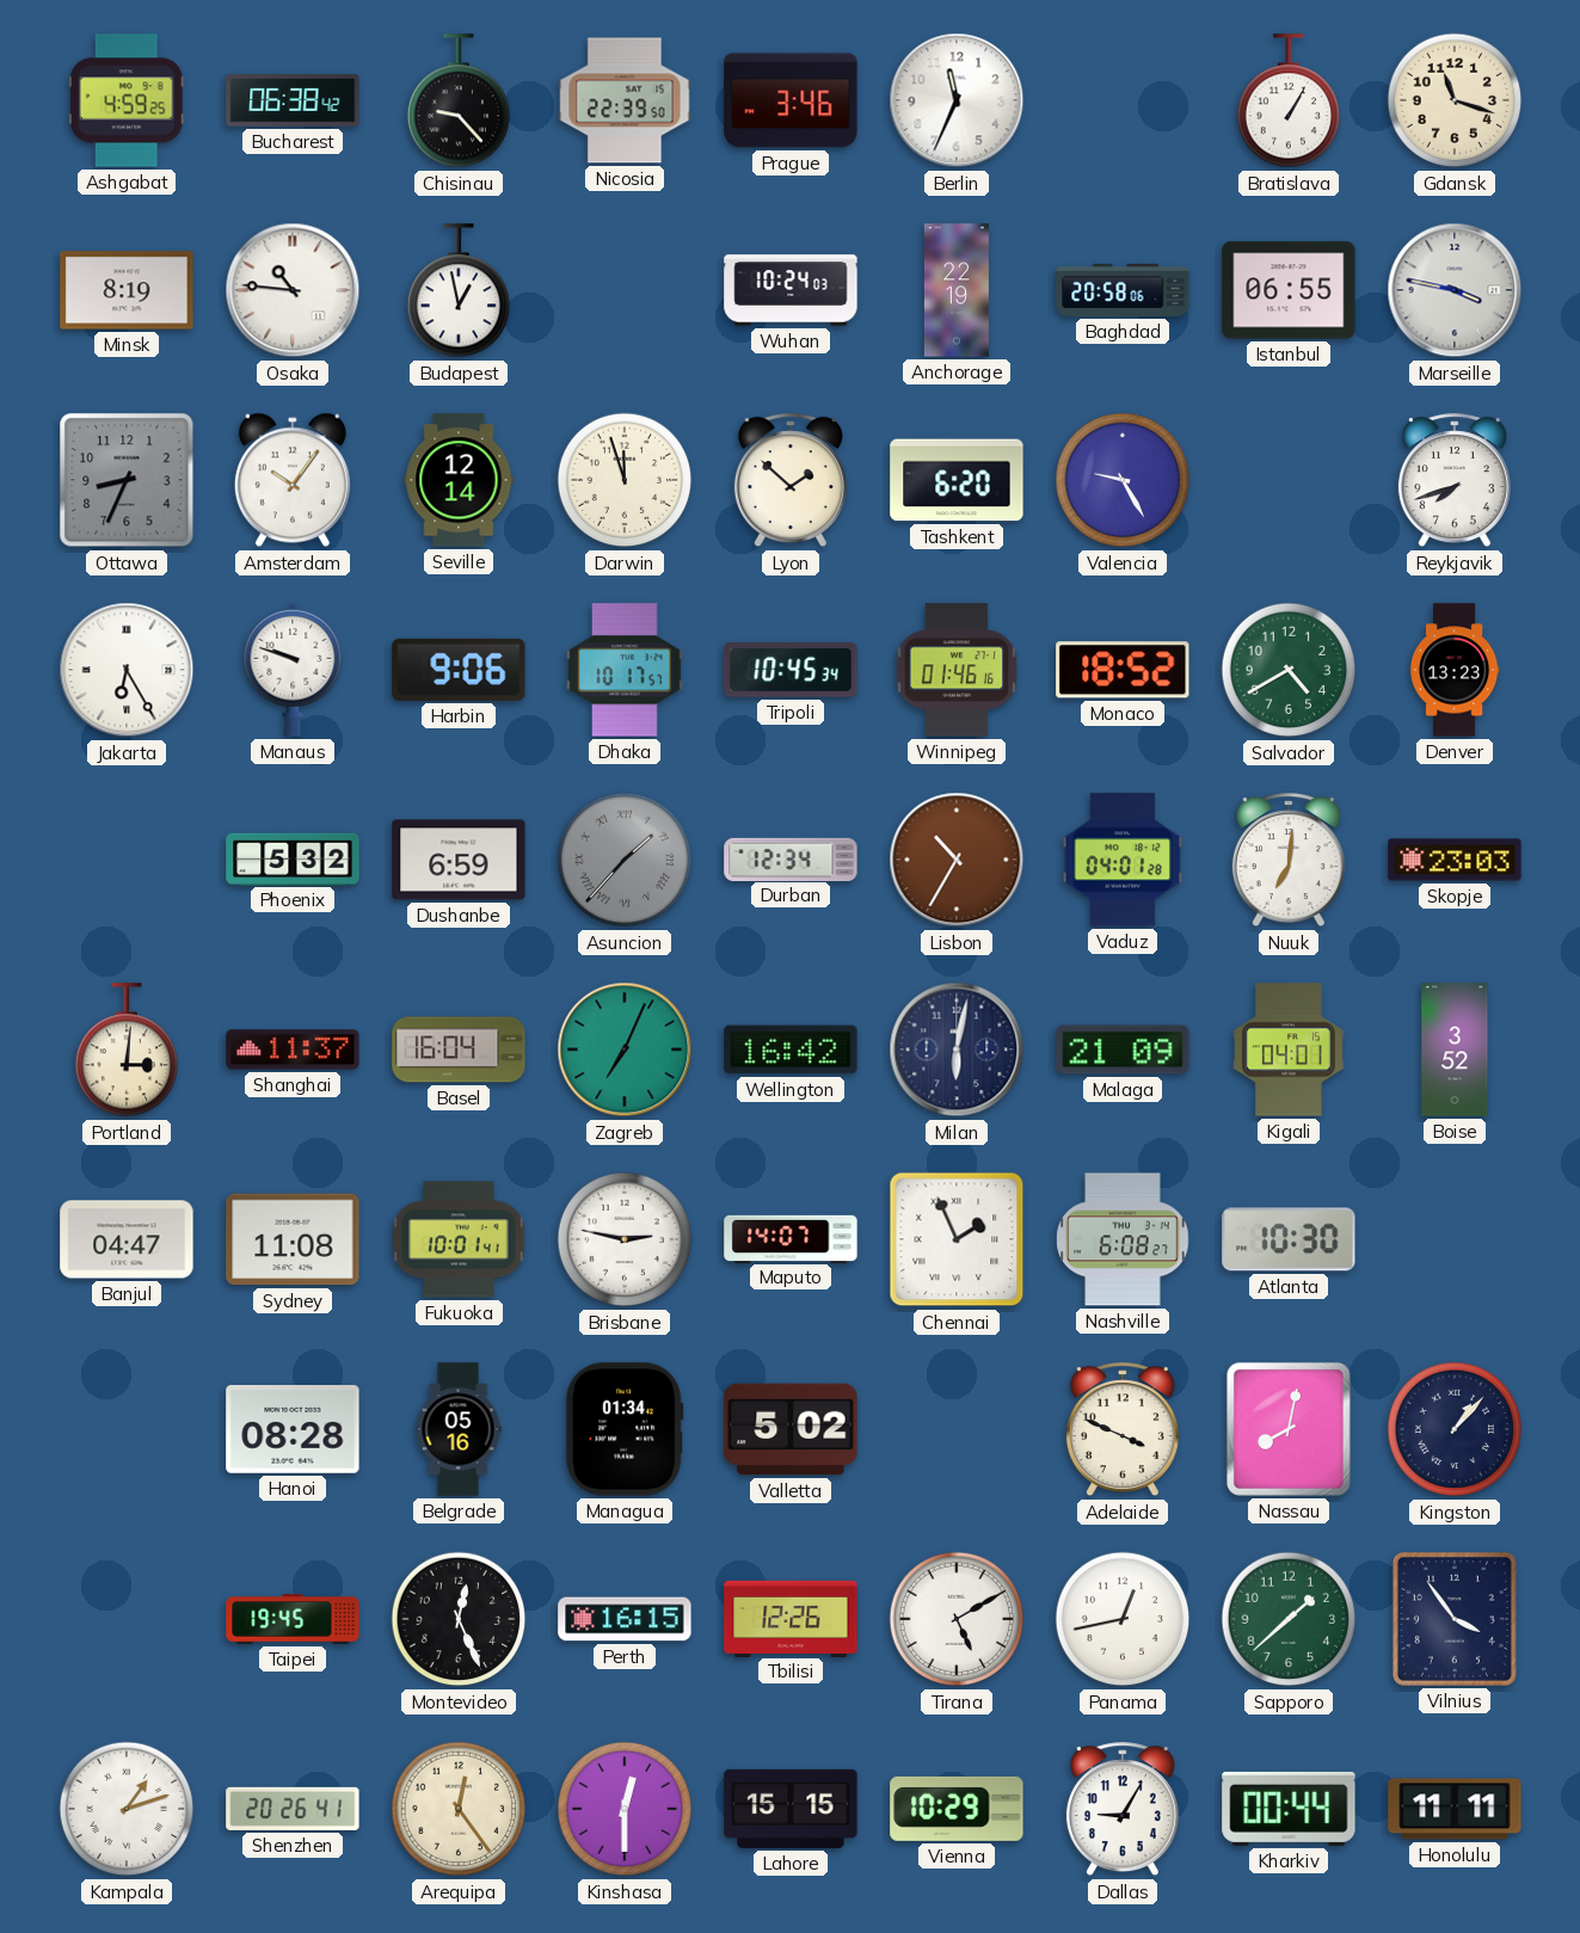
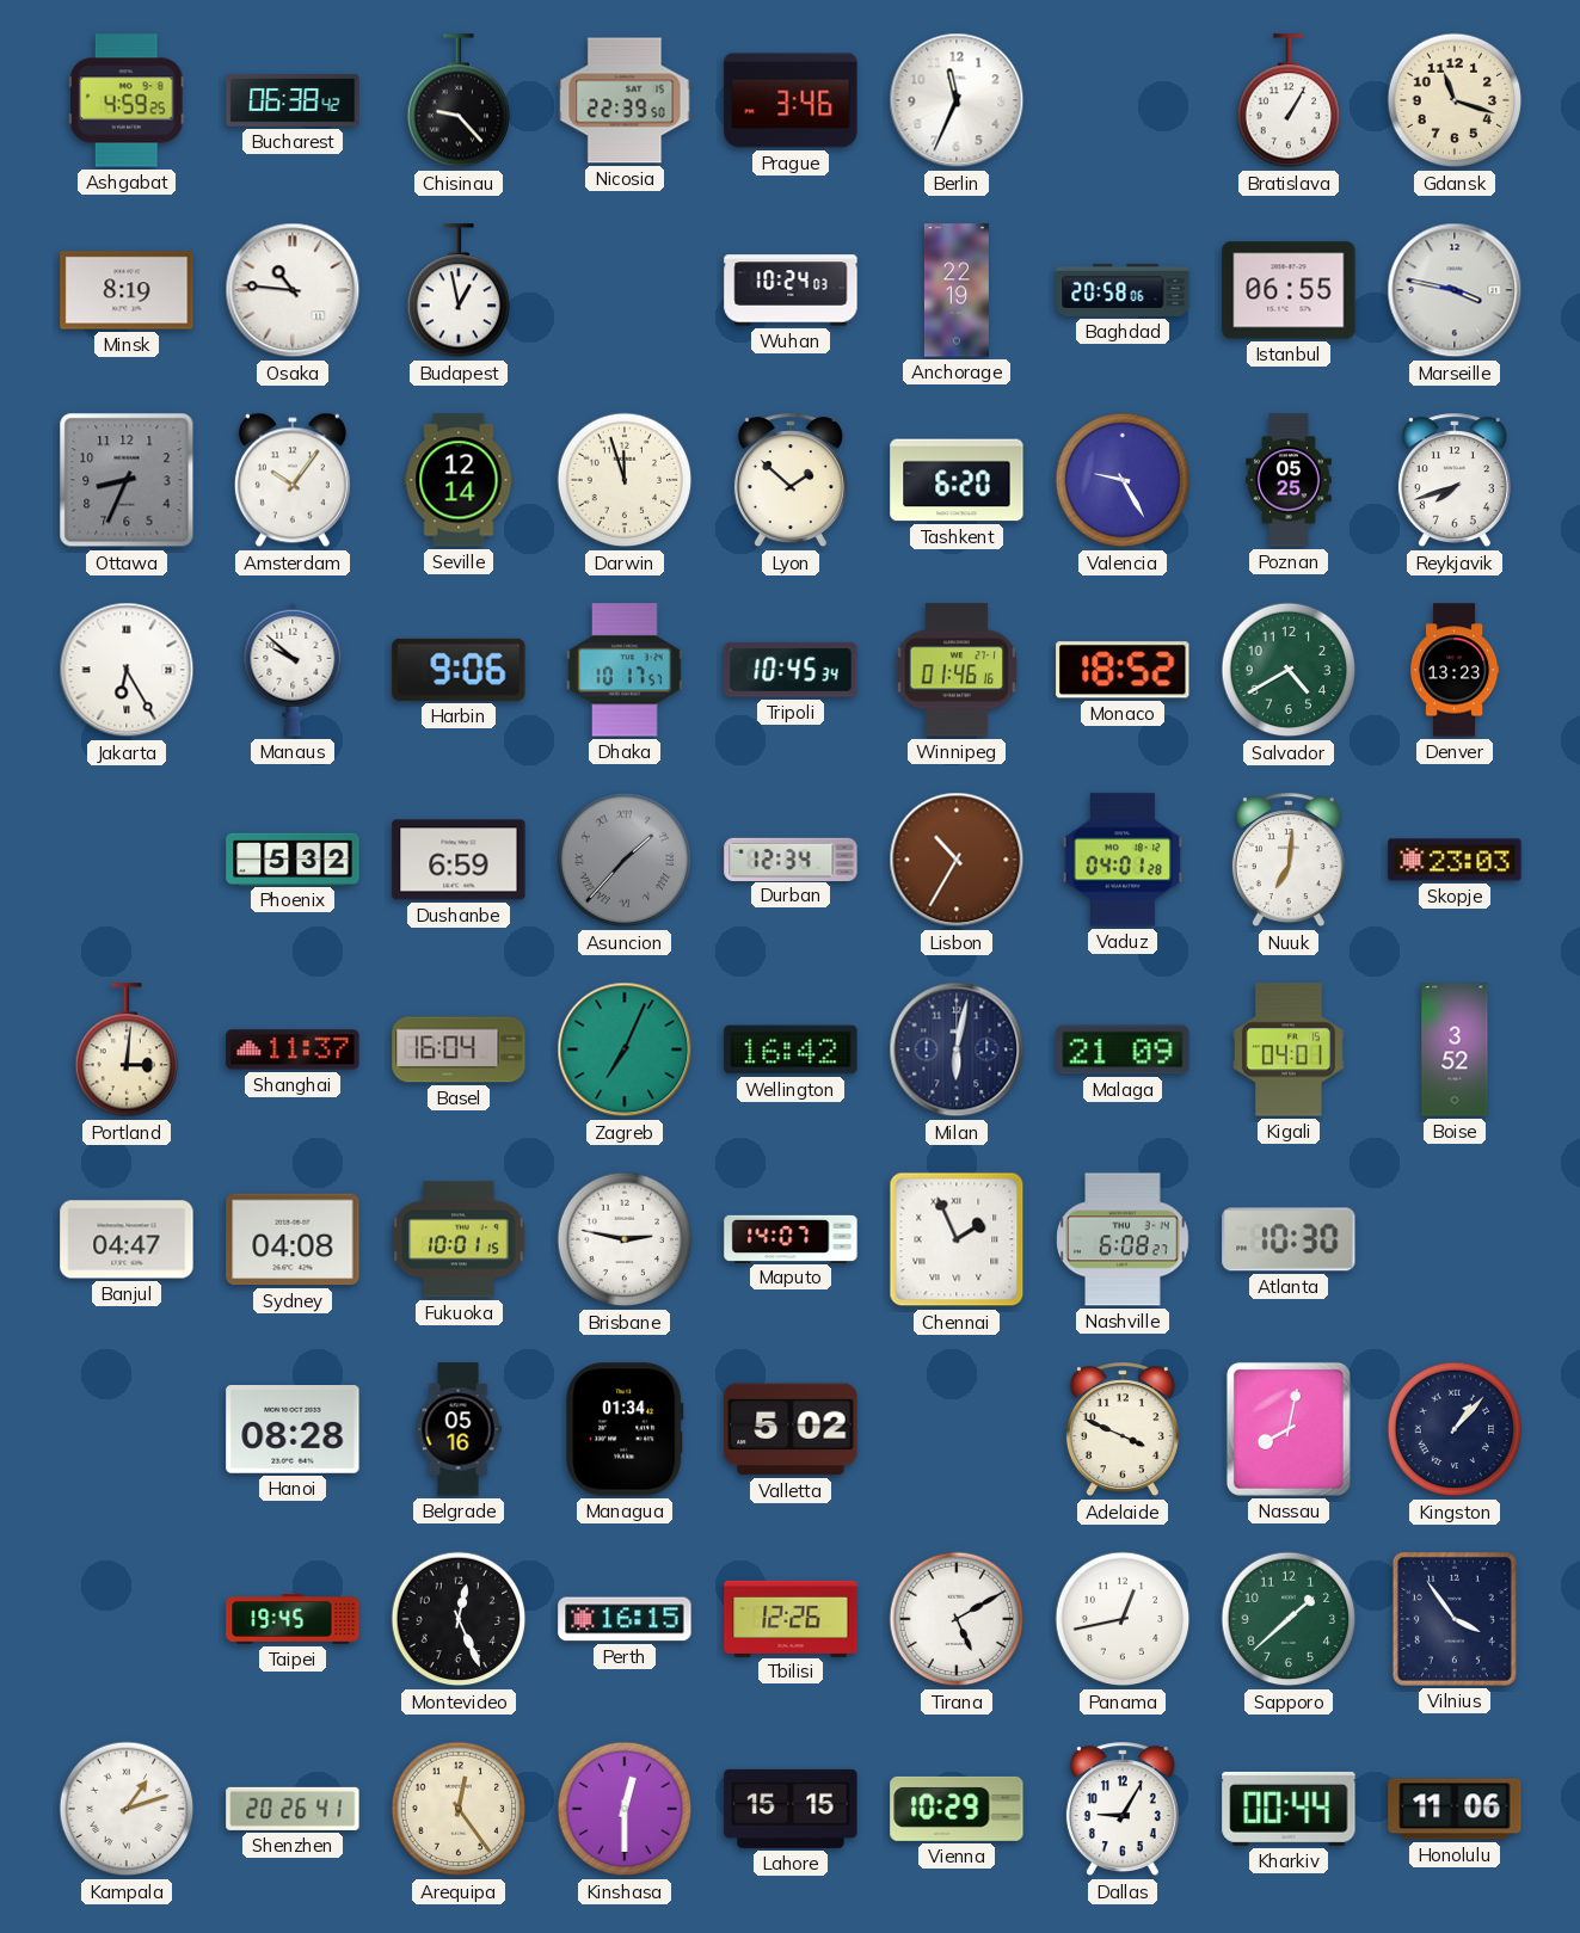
Poznan: none -> 05:25
Manaus: 9:48 -> 9:52
Sydney: 11:08 -> 04:08
Fukuoka: 10:01:41 -> 10:01:15
Honolulu: 11:11 -> 11:06
